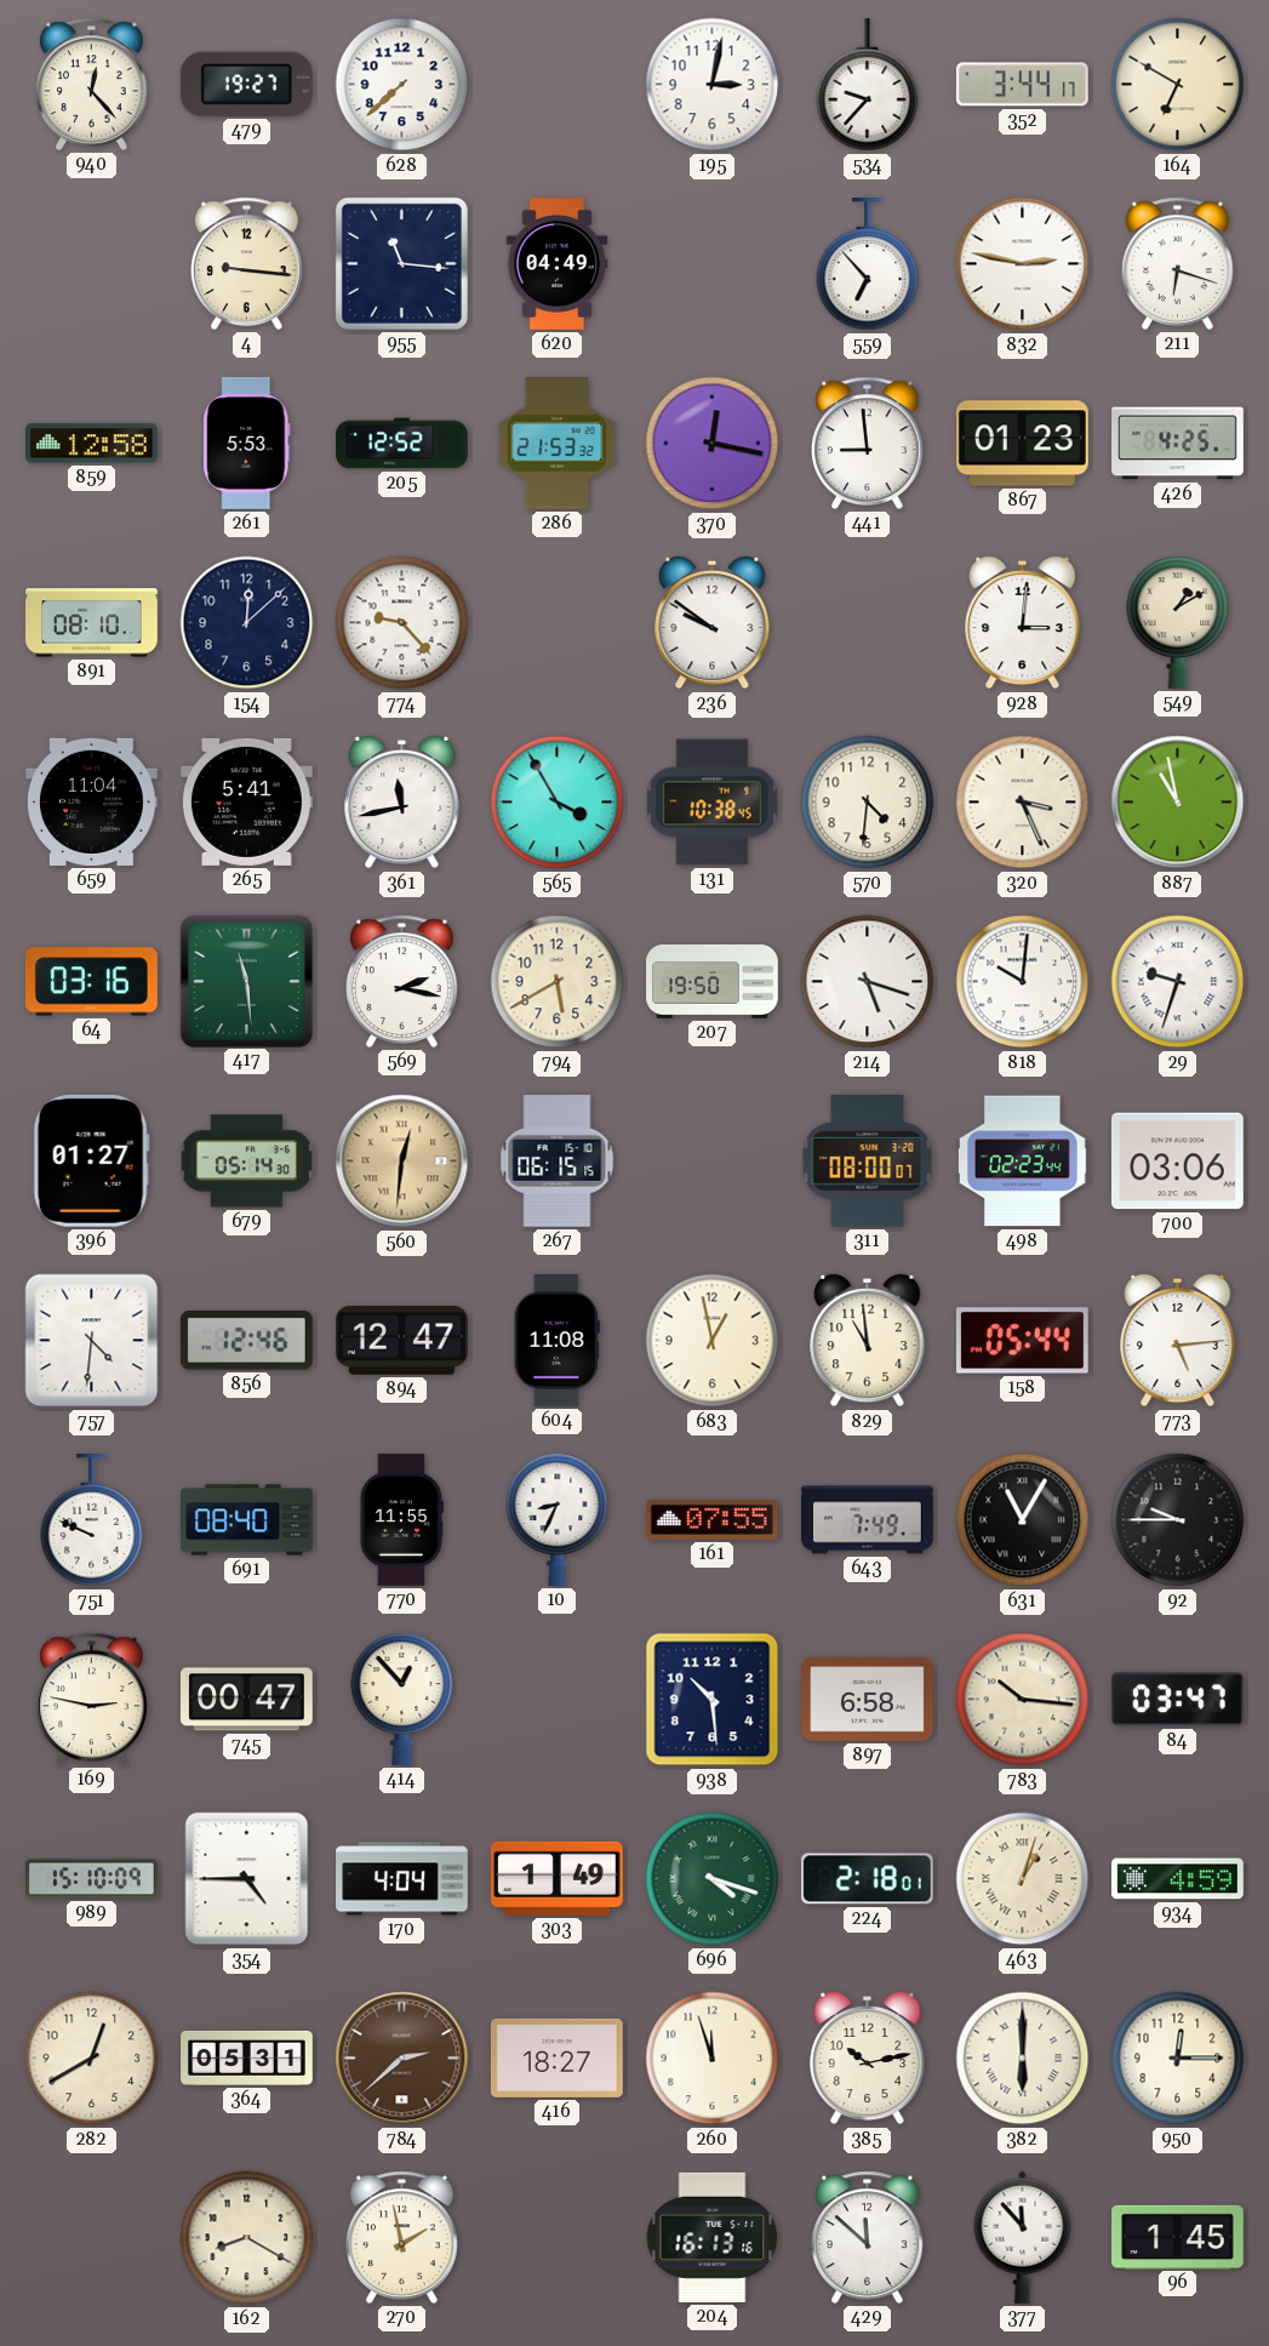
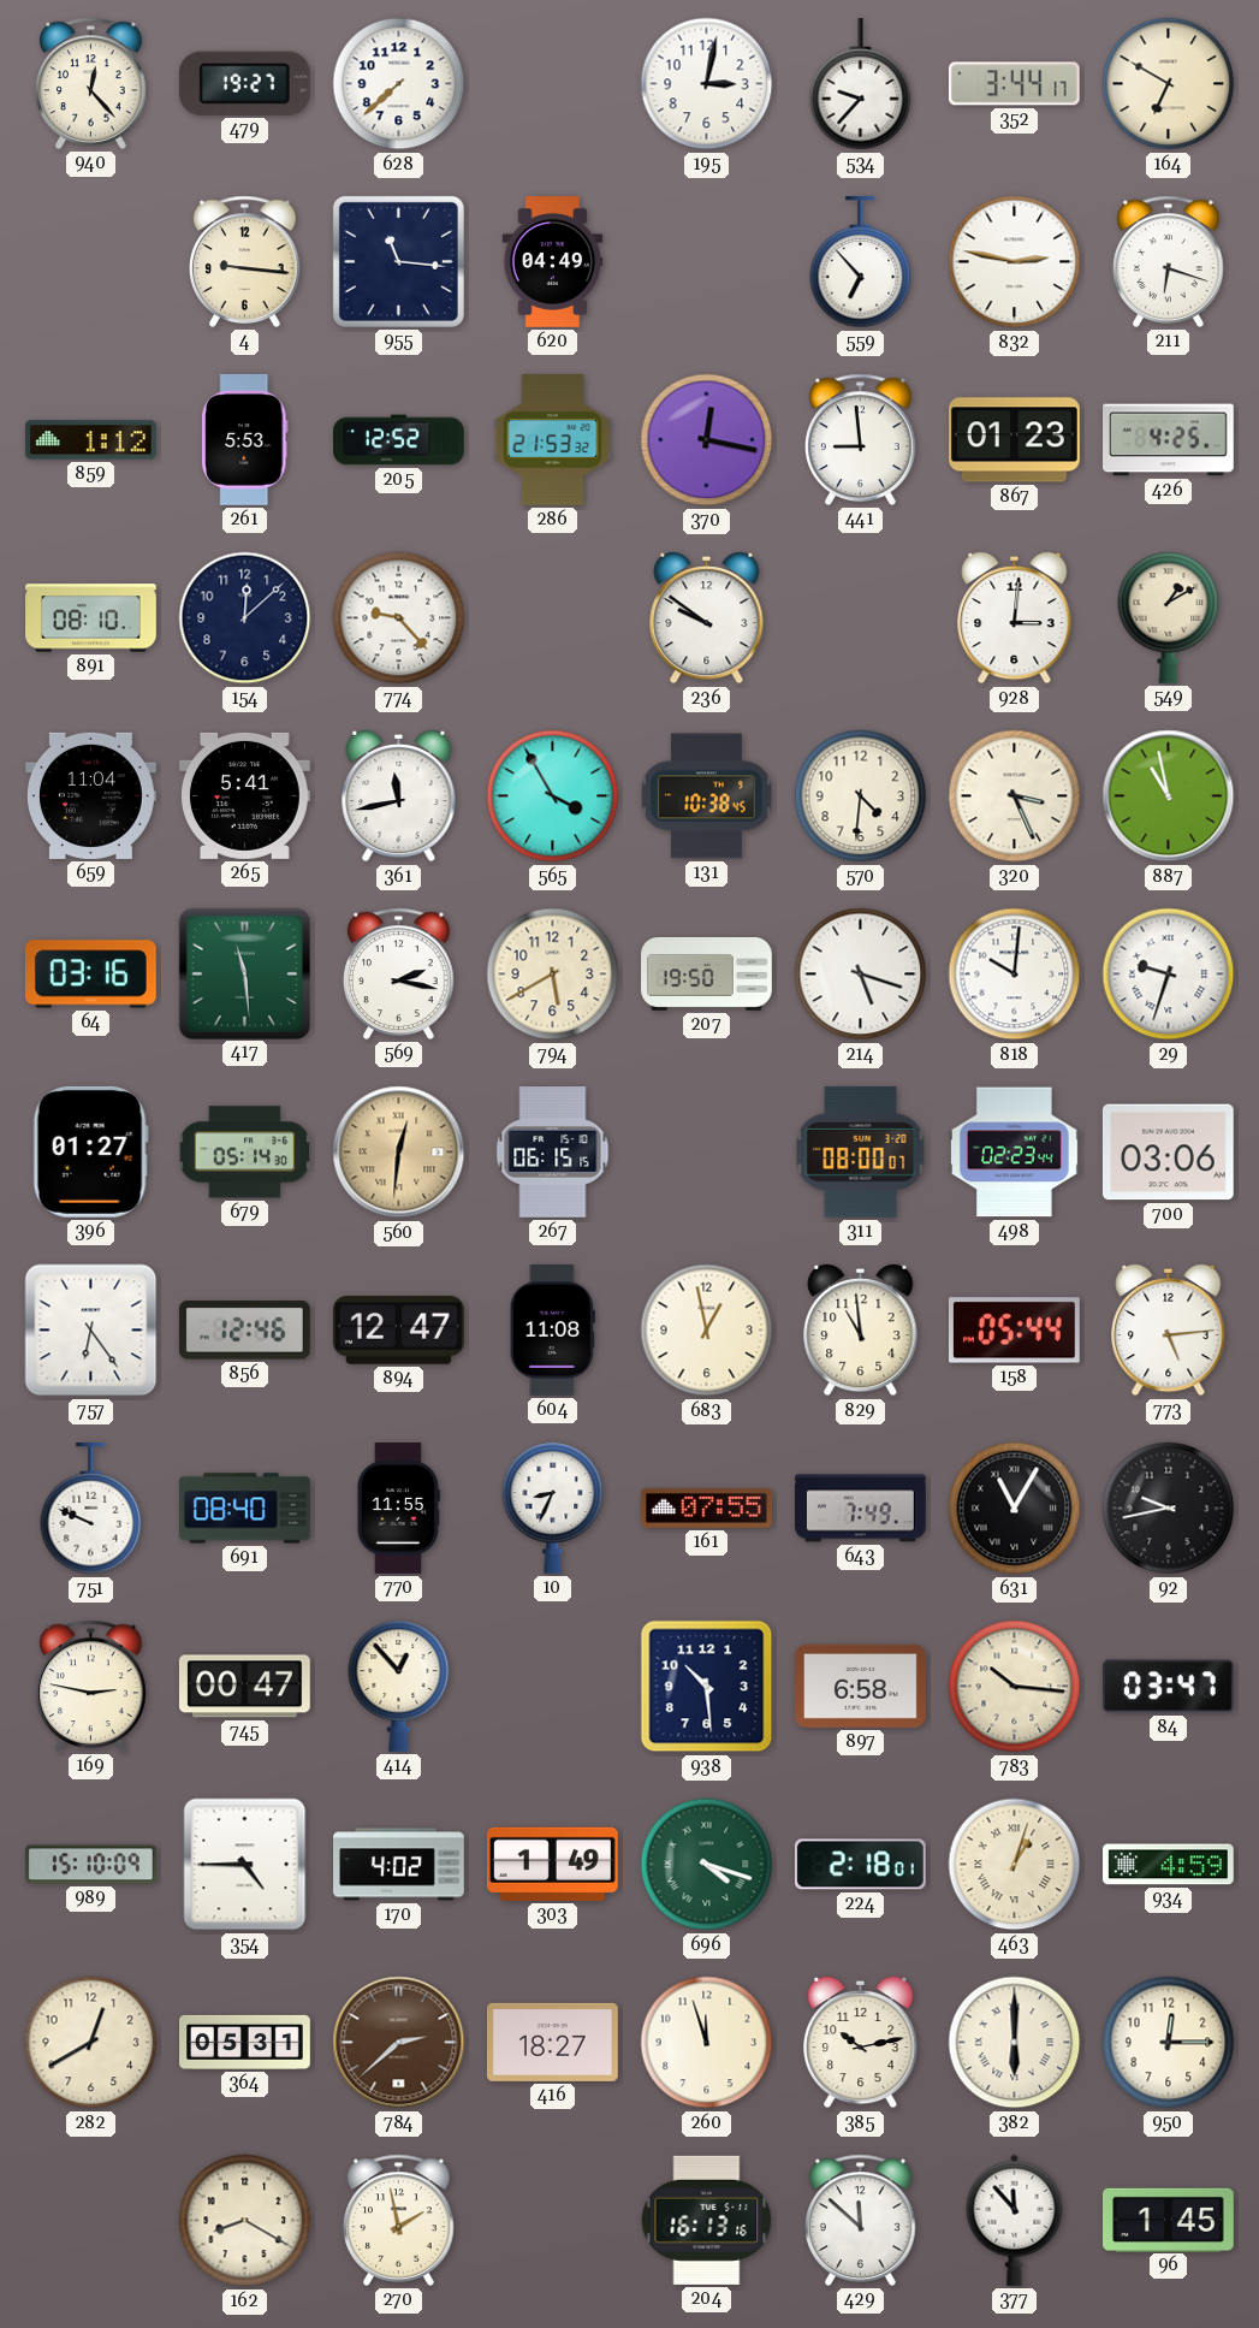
859: 12:58 -> 1:12
757: 4:31 -> 6:24
92: 9:45 -> 9:43
170: 4:04 -> 4:02
